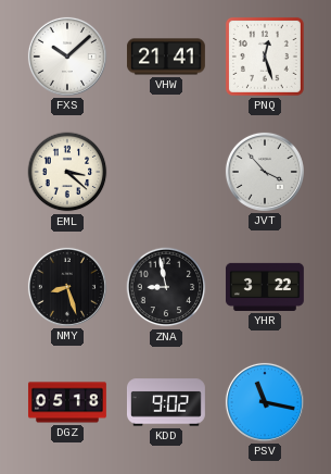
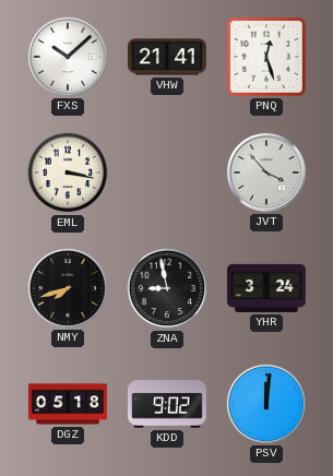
EML: 3:22 -> 3:17
NMY: 8:27 -> 7:42
YHR: 3:22 -> 3:24
PSV: 11:17 -> 12:01
